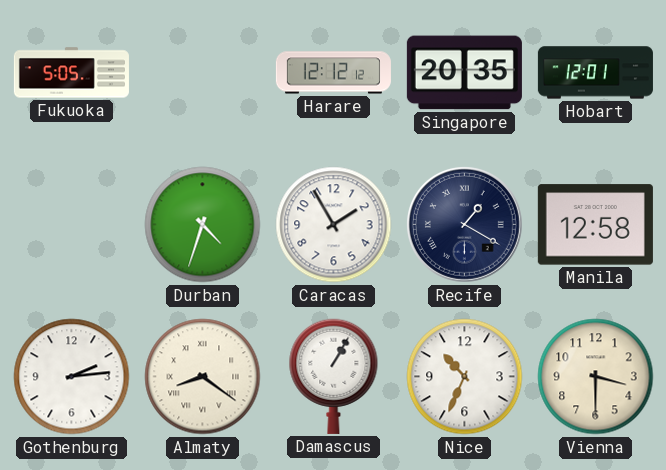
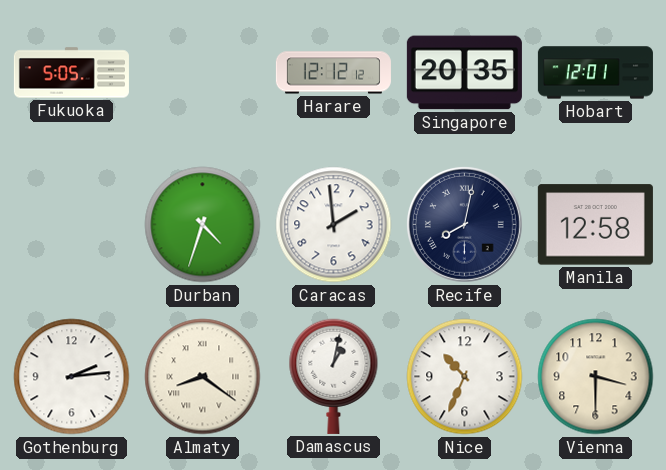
Caracas: 1:55 -> 1:59
Recife: 1:20 -> 8:02
Damascus: 1:05 -> 1:02
